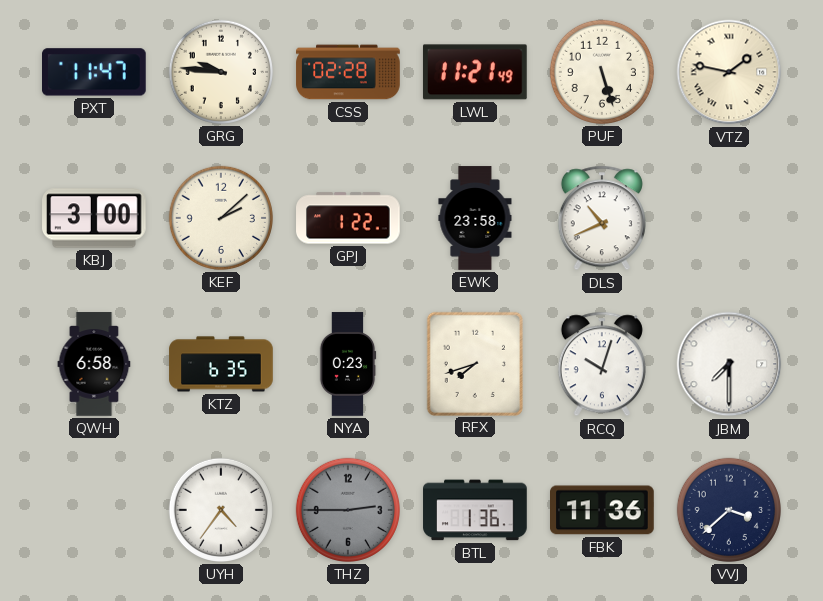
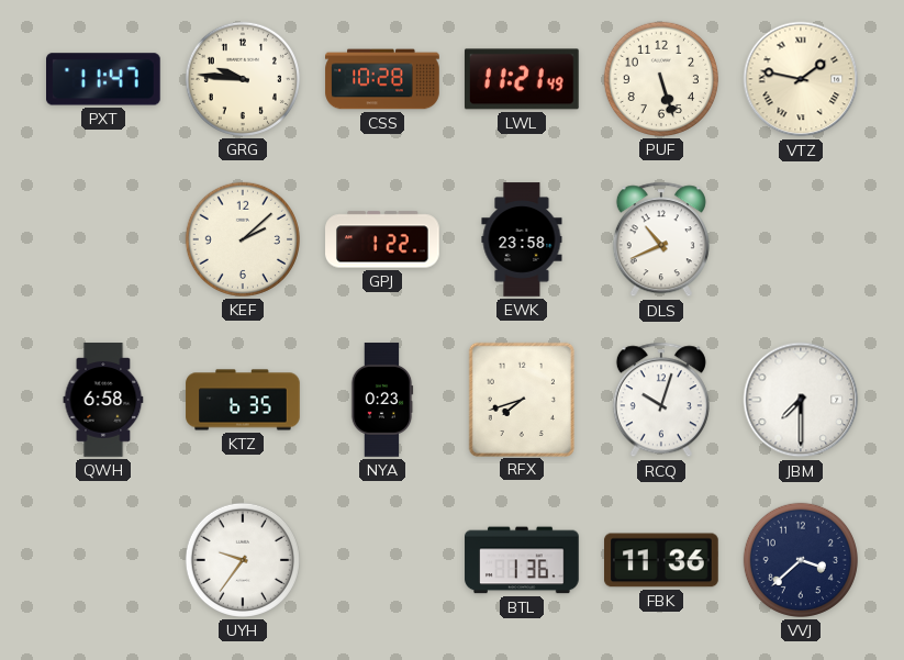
CSS: 02:28 -> 10:28
KBJ: 3:00 -> none
UYH: 4:36 -> 9:36
THZ: 2:45 -> none
